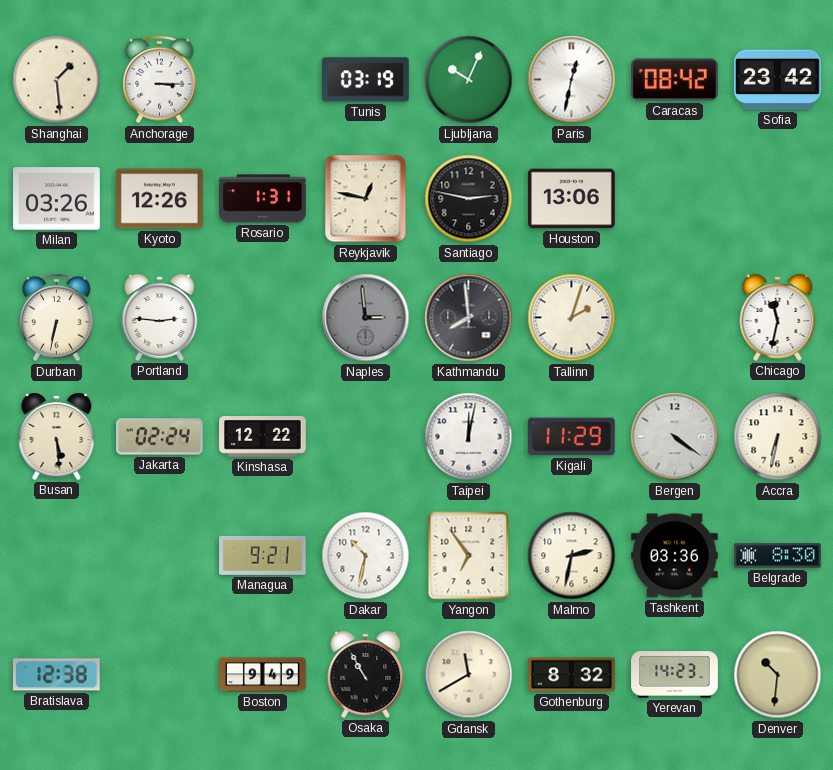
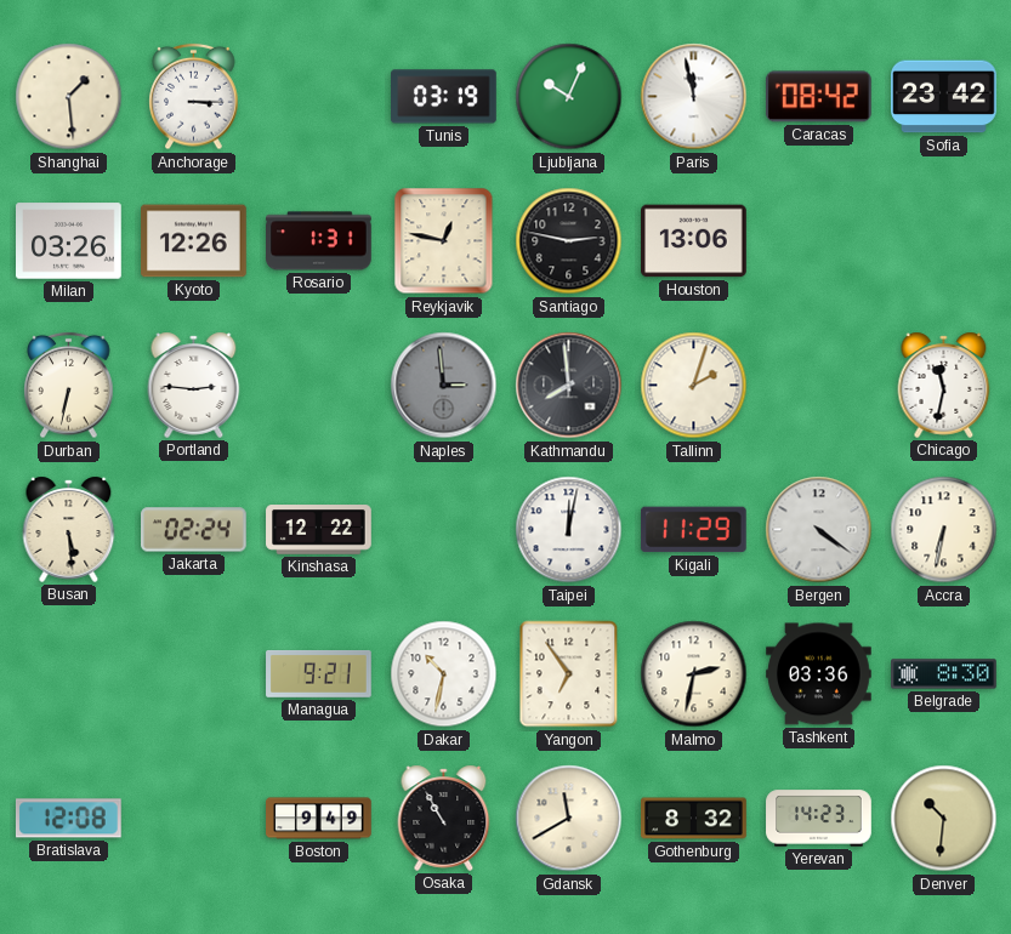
Paris: 12:32 -> 11:58
Bratislava: 12:38 -> 12:08
